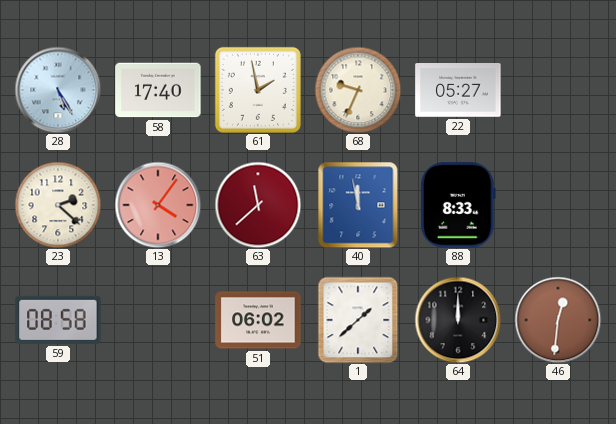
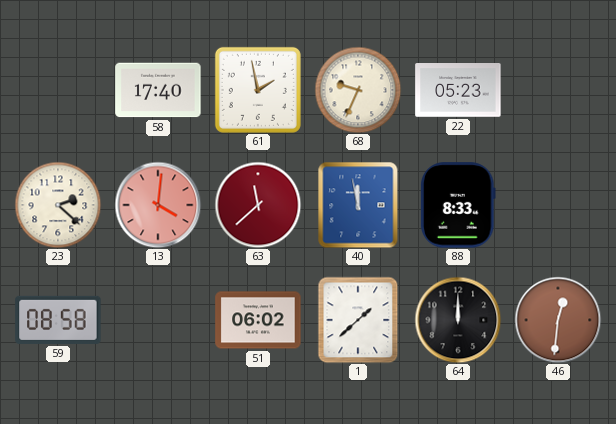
28: 5:25 -> none
22: 05:27 -> 05:23
13: 4:06 -> 4:01
